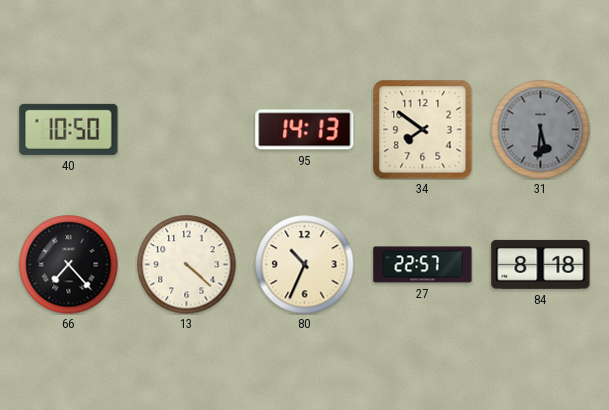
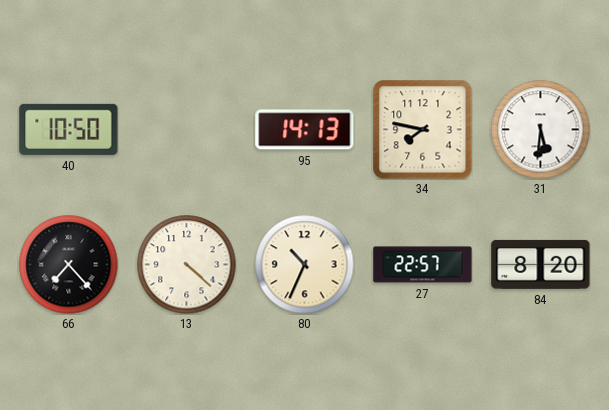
34: 7:51 -> 7:47
31 dial: grey -> white
84: 8:18 -> 8:20
